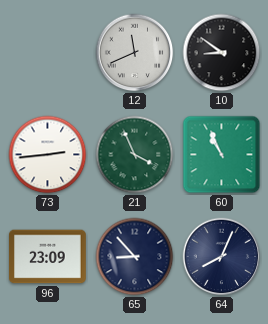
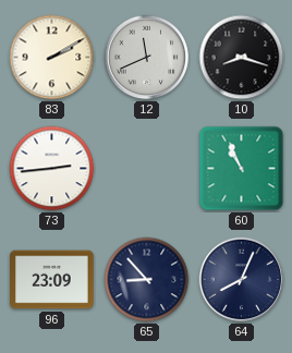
83: none -> 2:10
10: 8:51 -> 8:18
21: 3:56 -> none
